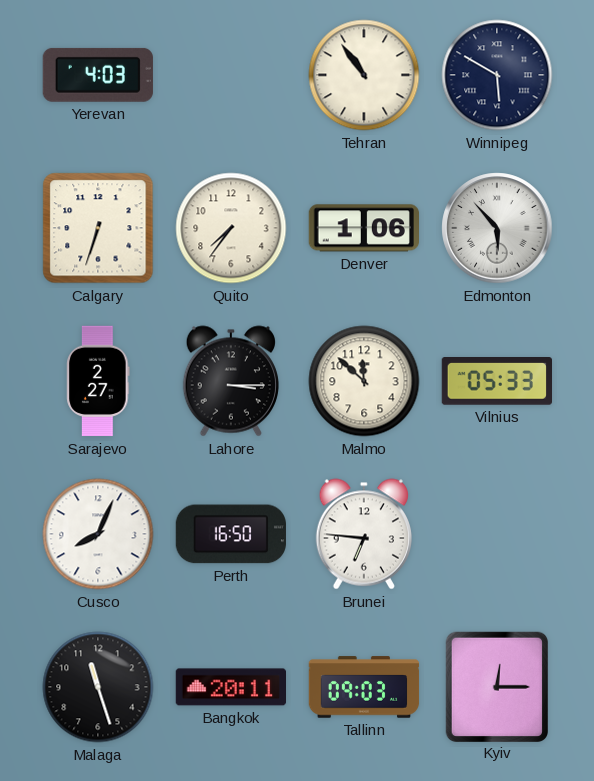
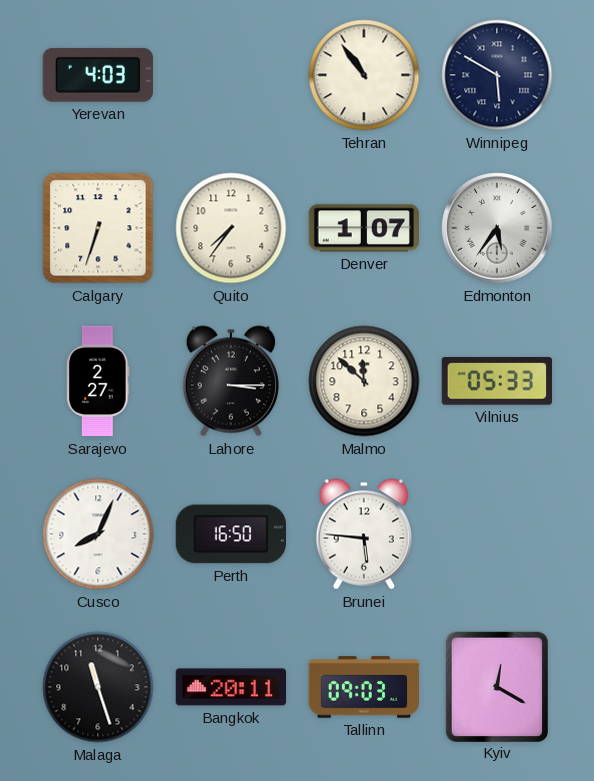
Denver: 1:06 -> 1:07
Edmonton: 5:53 -> 5:36
Brunei: 6:46 -> 5:46
Kyiv: 12:15 -> 12:20
